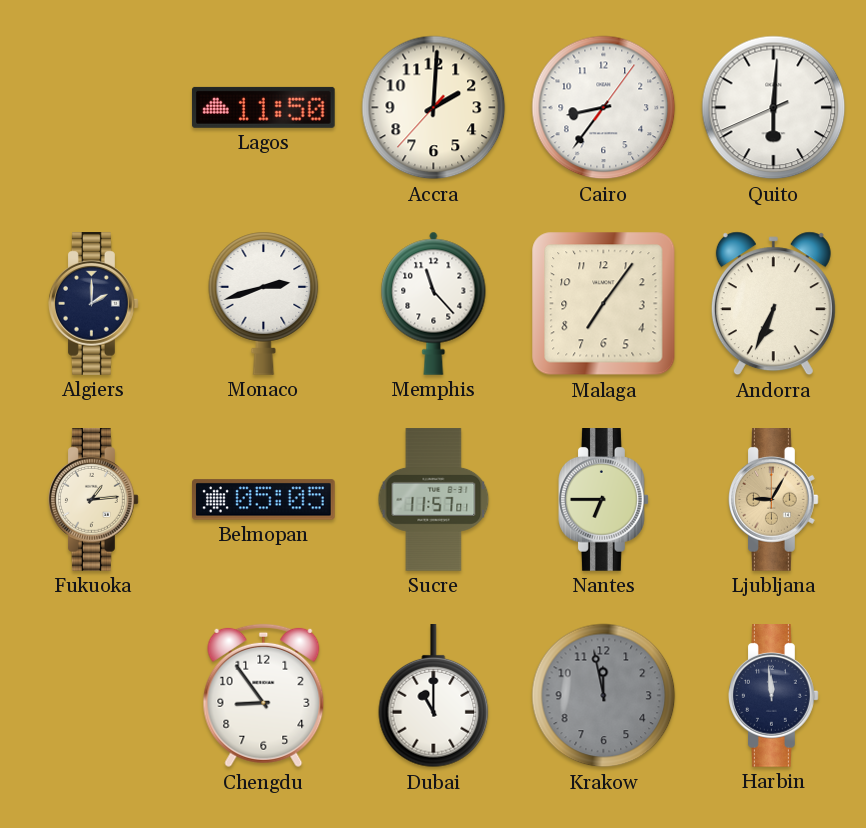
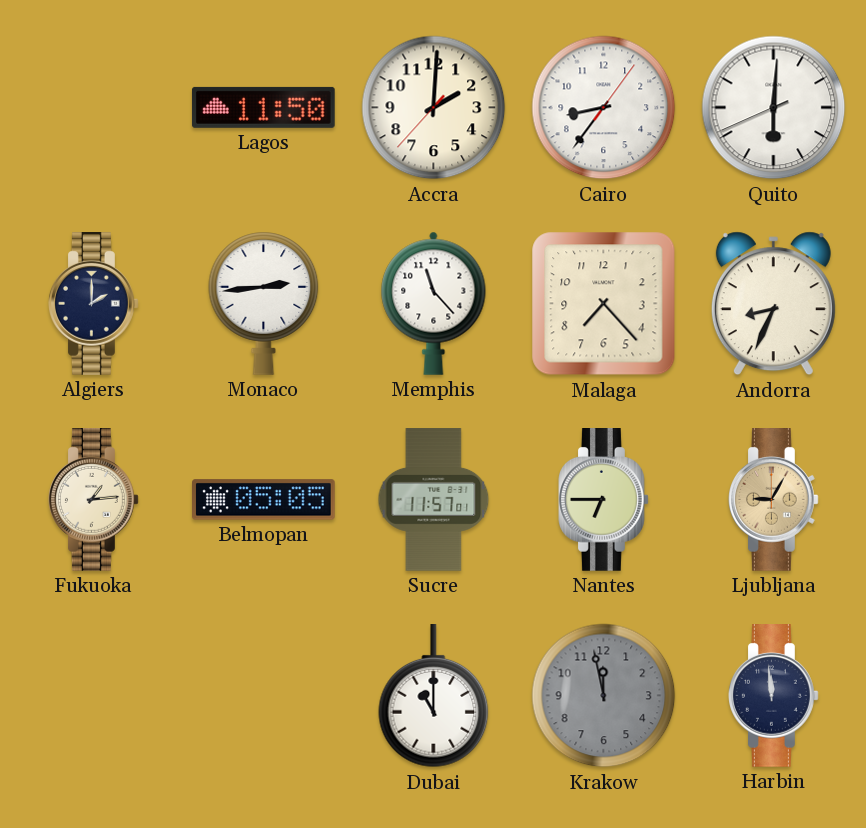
Monaco: 2:42 -> 2:44
Malaga: 7:06 -> 7:23
Andorra: 6:34 -> 8:34
Chengdu: 8:54 -> none
